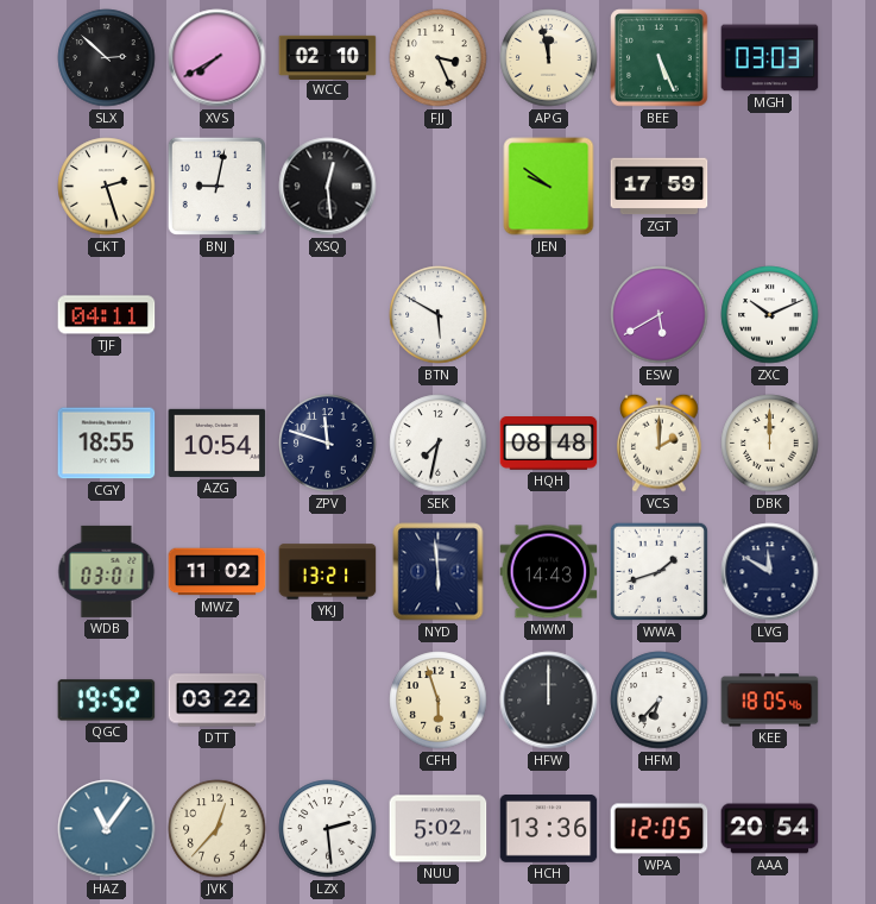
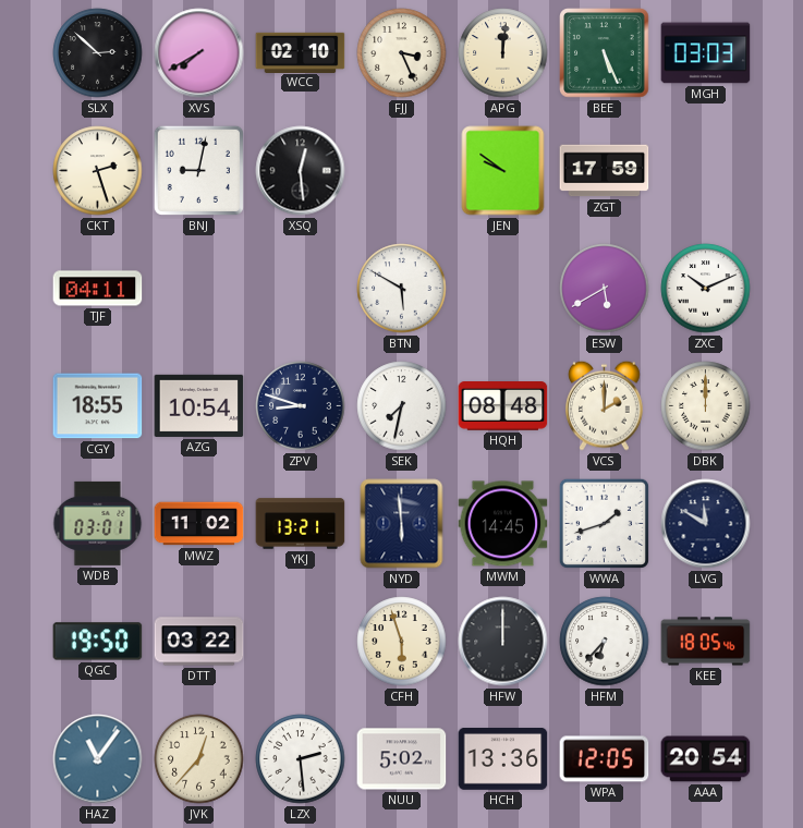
APG: 11:58 -> 12:01
ZPV: 11:48 -> 8:48
MWM: 14:43 -> 14:45
QGC: 19:52 -> 19:50
